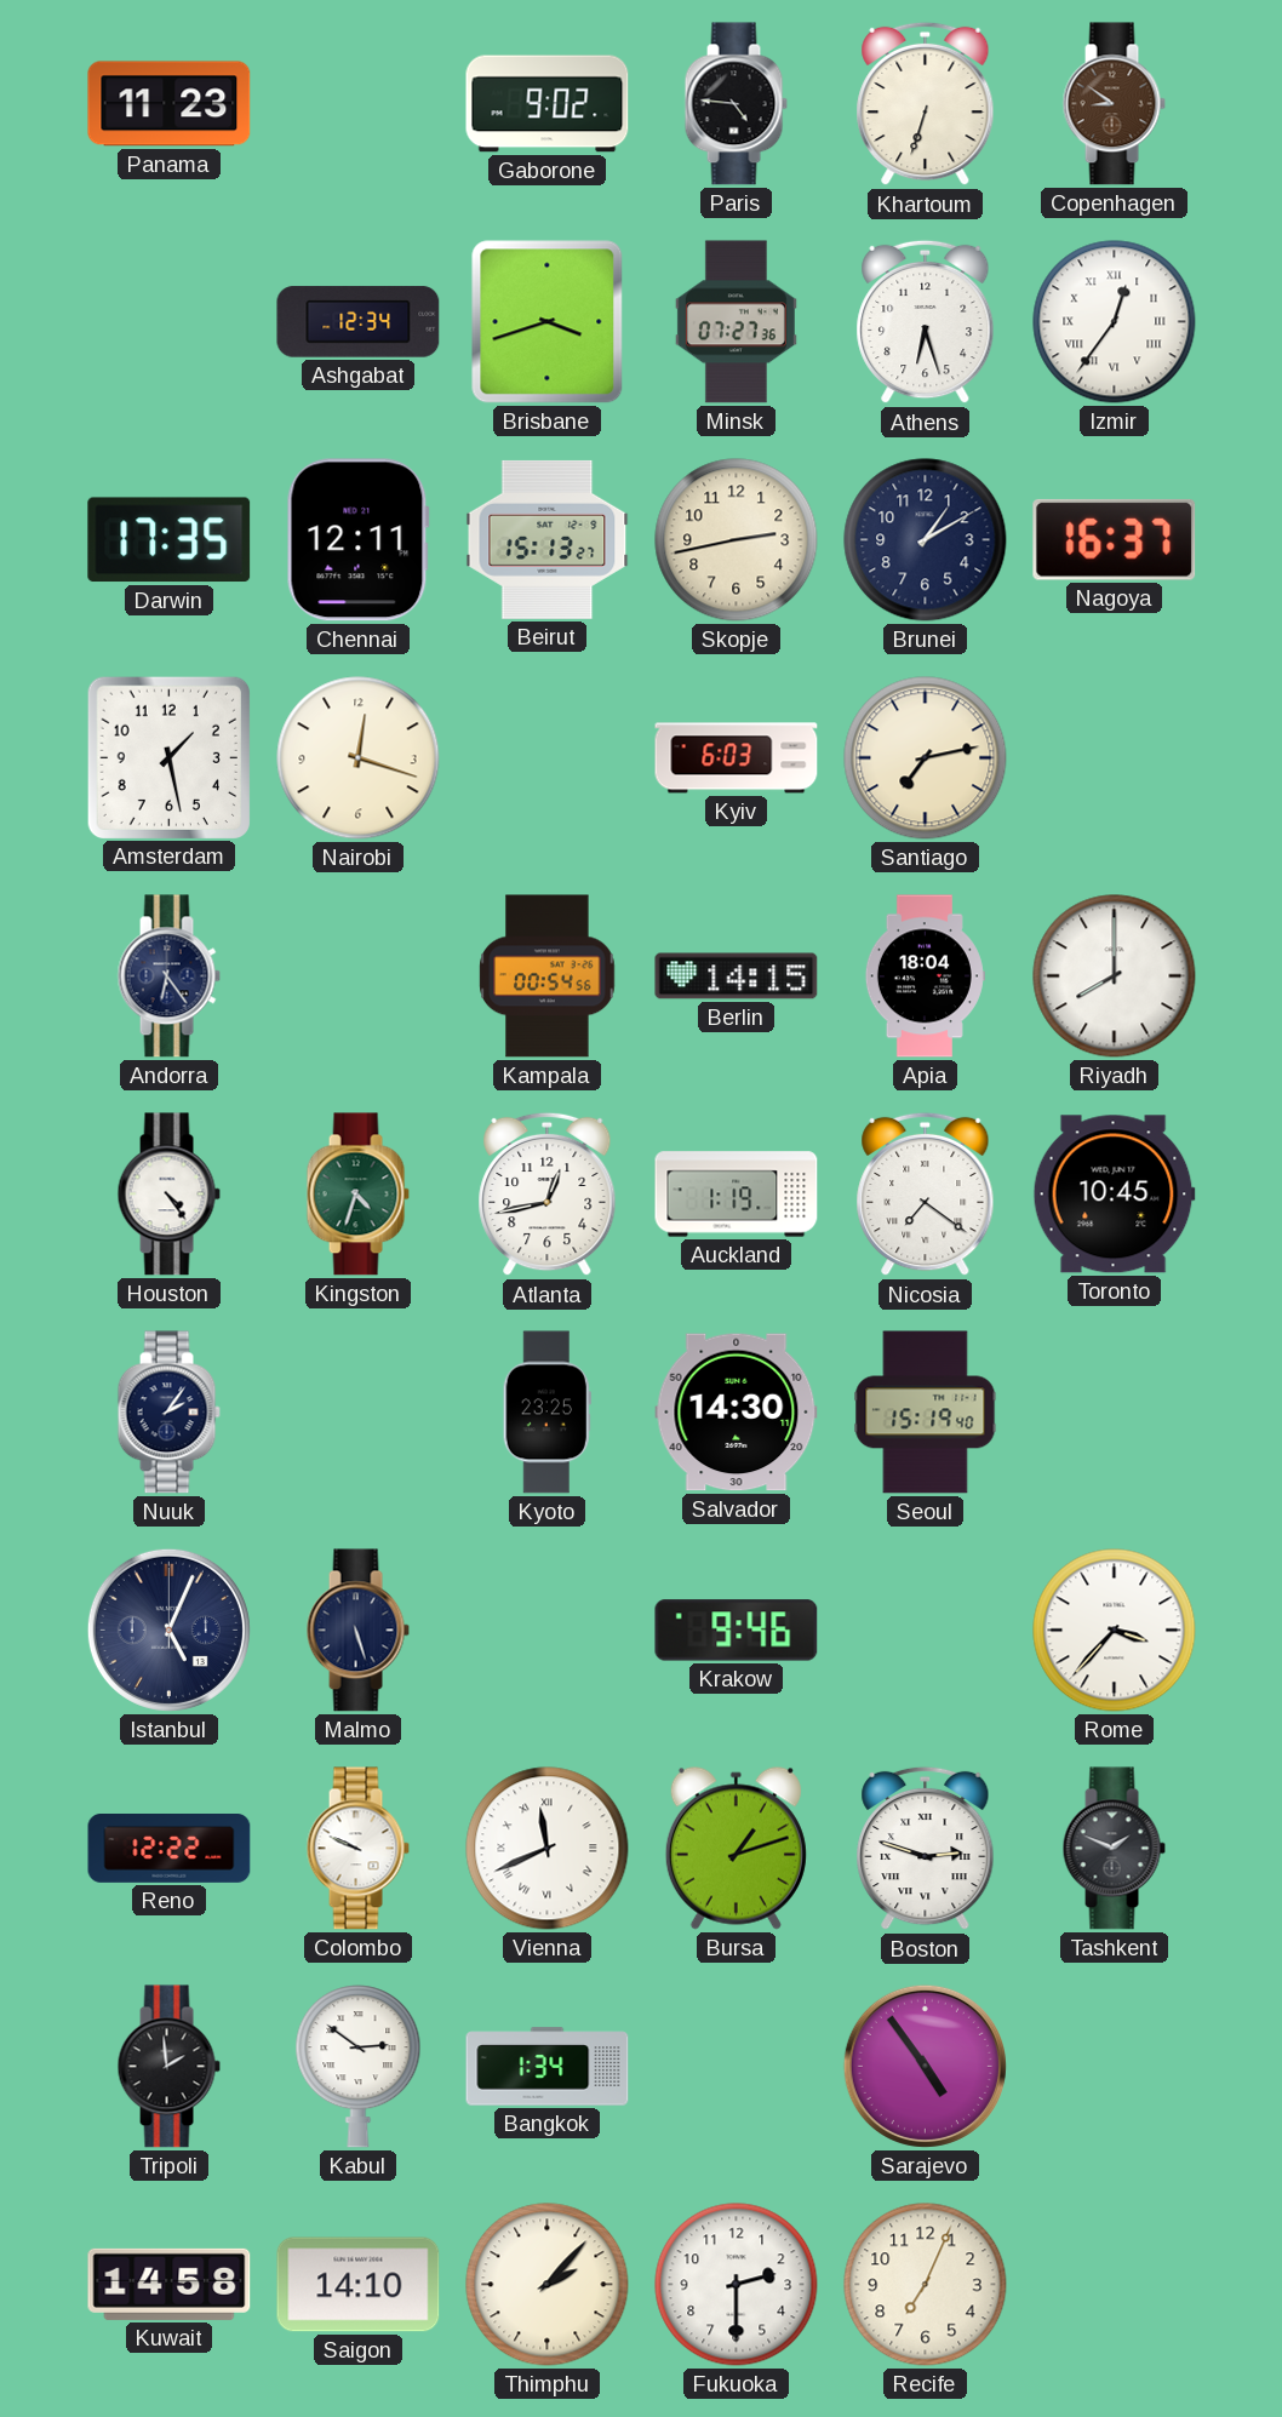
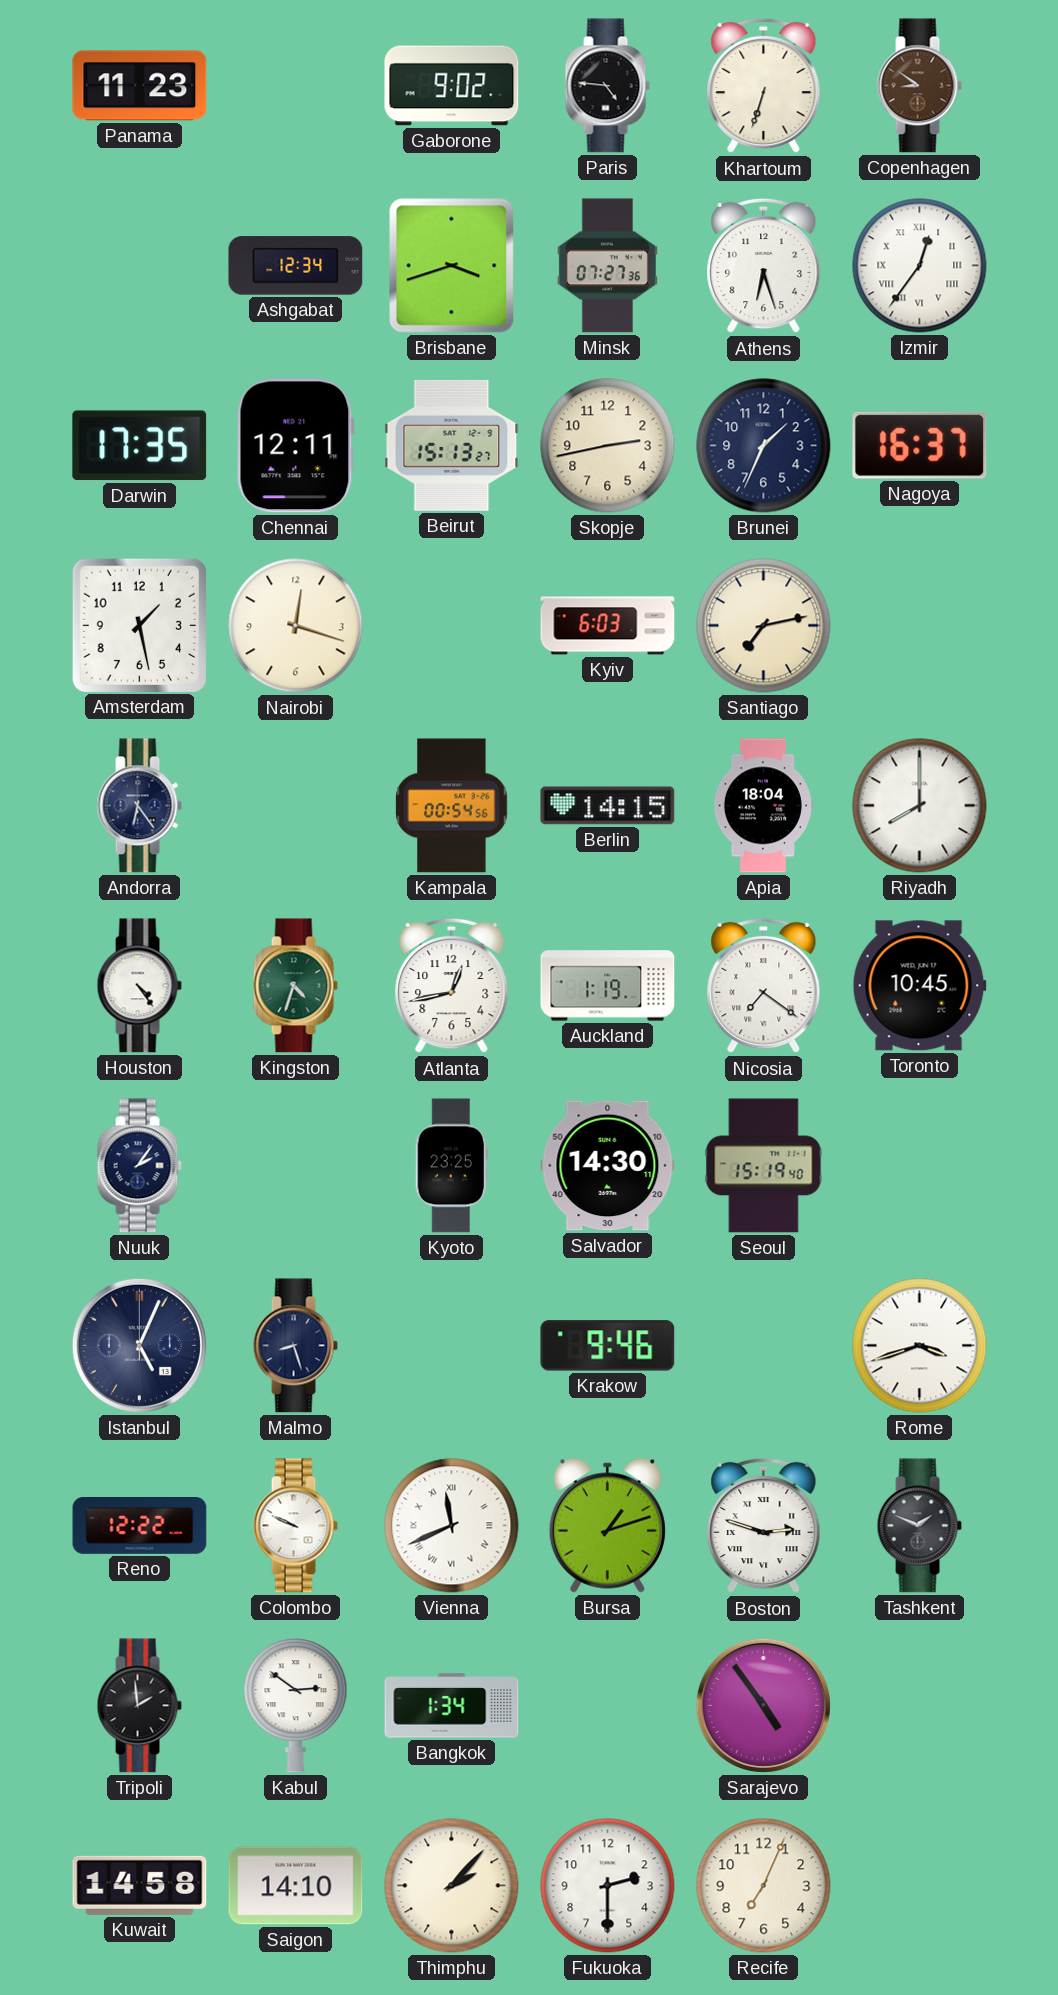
Brunei: 1:10 -> 1:34
Malmo: 5:27 -> 8:27
Rome: 3:37 -> 3:42
